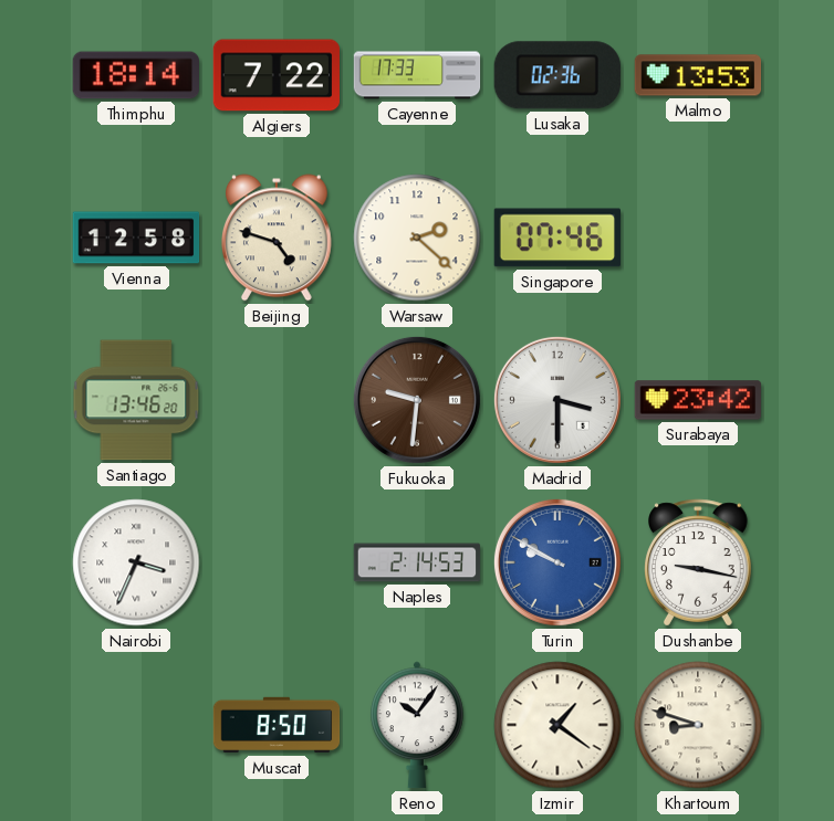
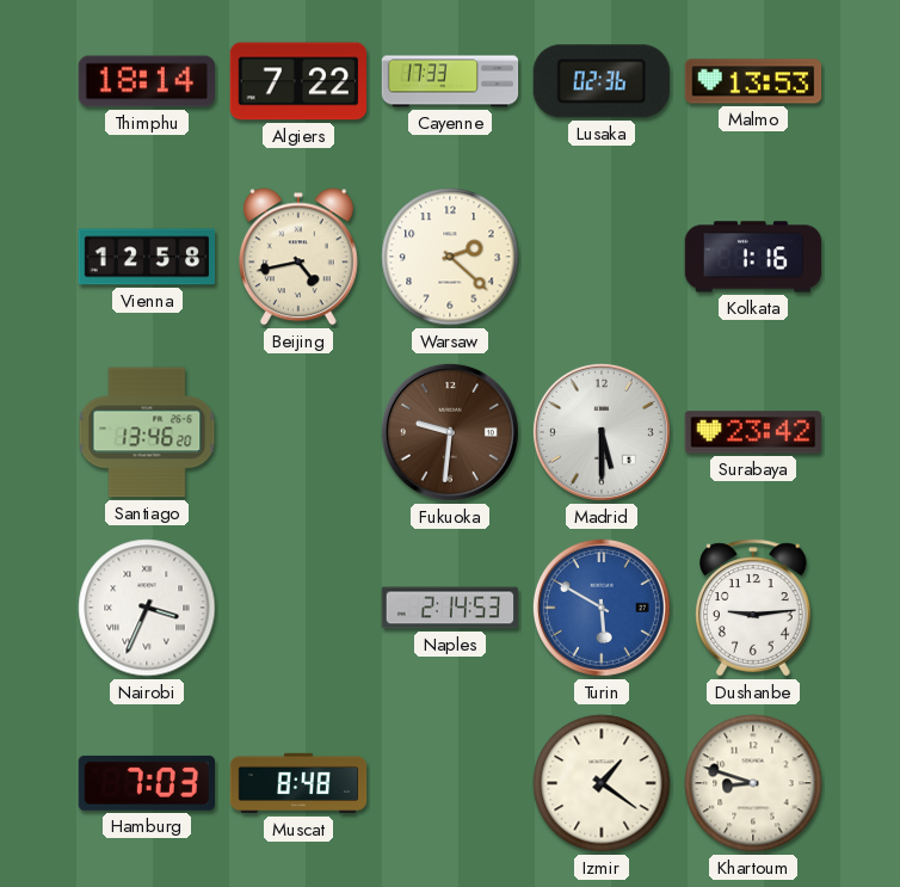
Beijing: 4:48 -> 4:43
Singapore: 07:46 -> none
Kolkata: none -> 1:16
Madrid: 3:30 -> 5:30
Turin: 9:50 -> 5:50
Dushanbe: 9:17 -> 9:14
Hamburg: none -> 7:03
Muscat: 8:50 -> 8:48
Reno: 10:06 -> none
